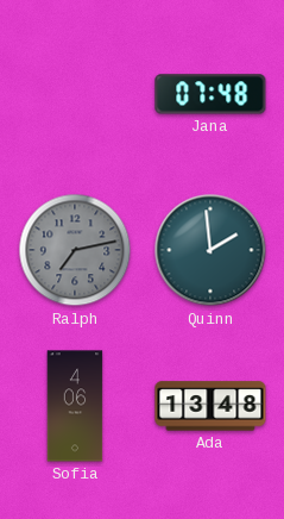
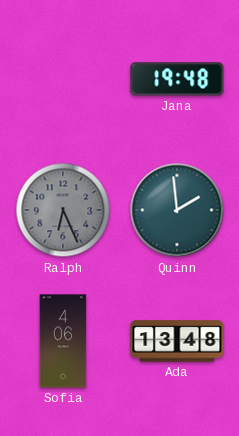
Jana: 07:48 -> 19:48
Ralph: 7:13 -> 6:26
